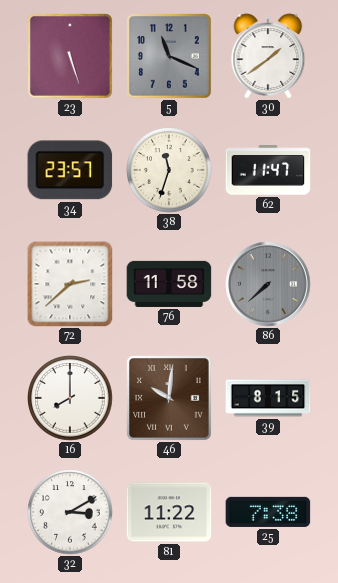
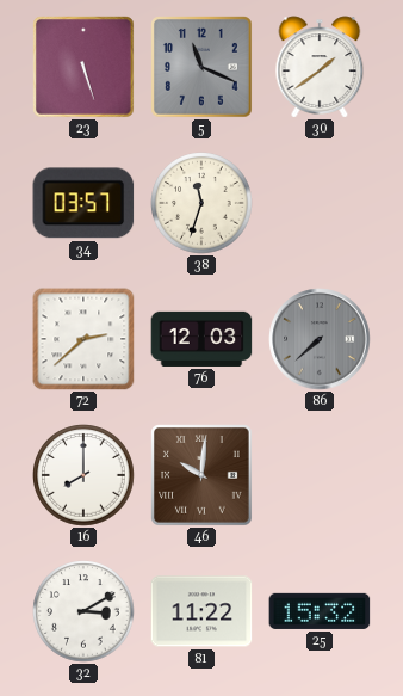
34: 23:57 -> 03:57
62: 11:47 -> none
76: 11:58 -> 12:03
39: 8:15 -> none
25: 7:38 -> 15:32
